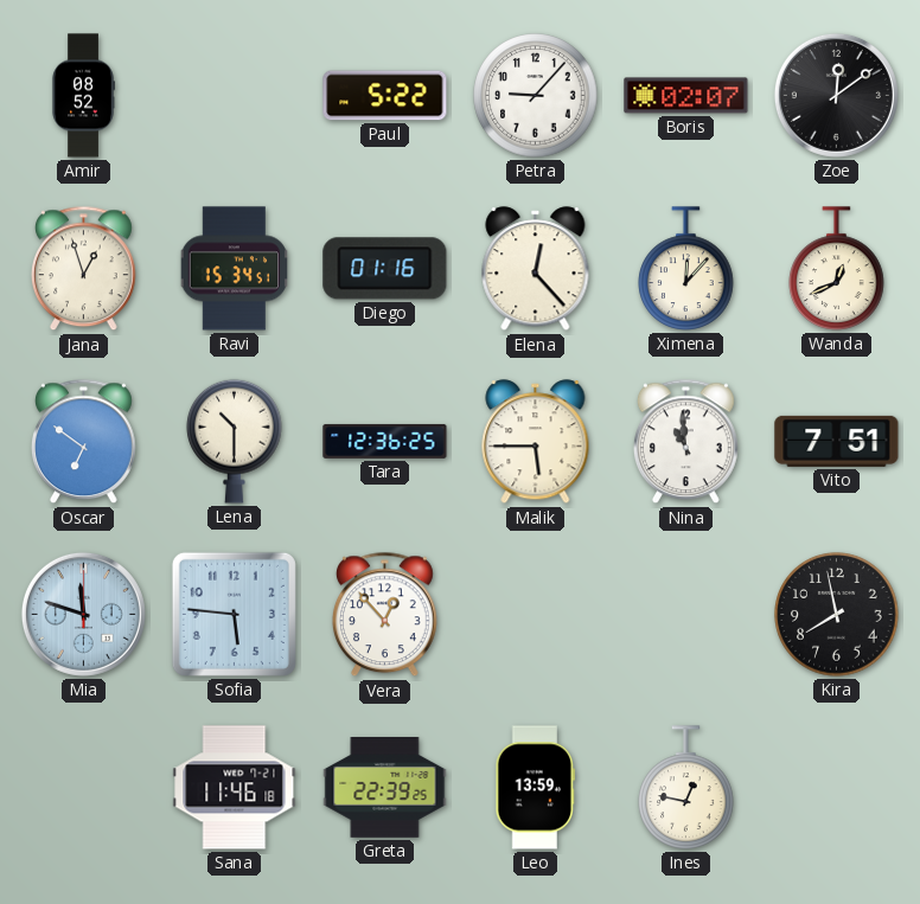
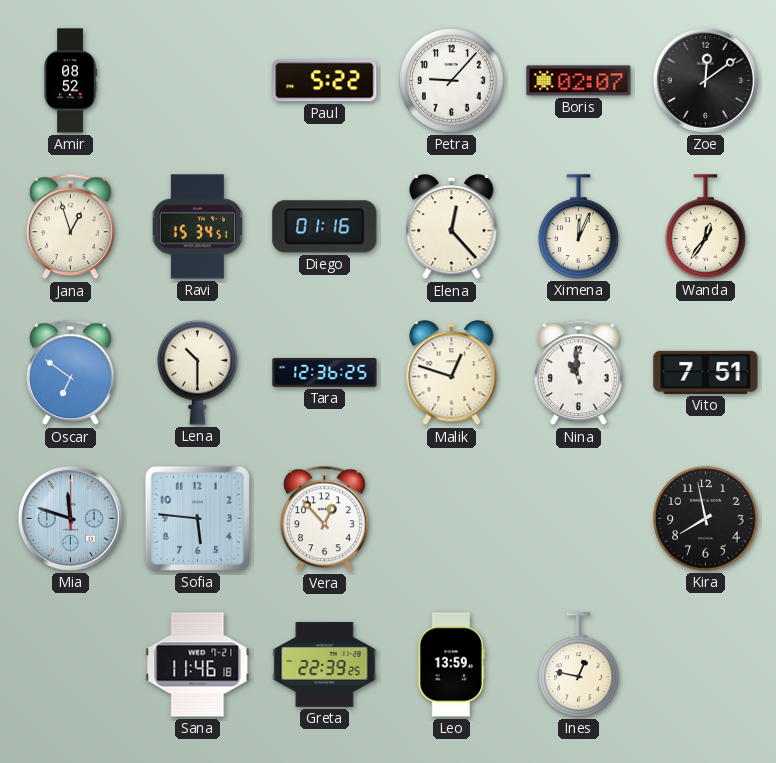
Ximena: 12:07 -> 12:04
Wanda: 12:41 -> 12:36
Malik: 5:45 -> 12:48
